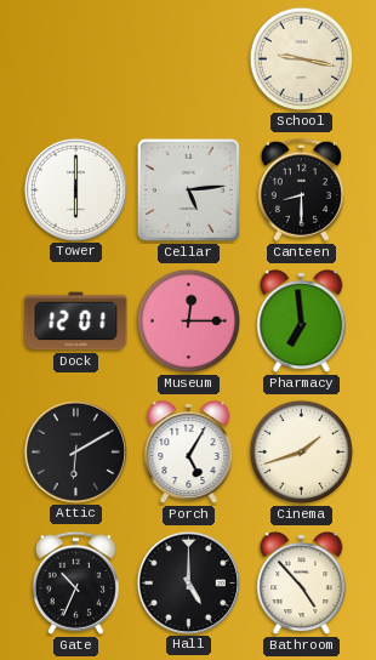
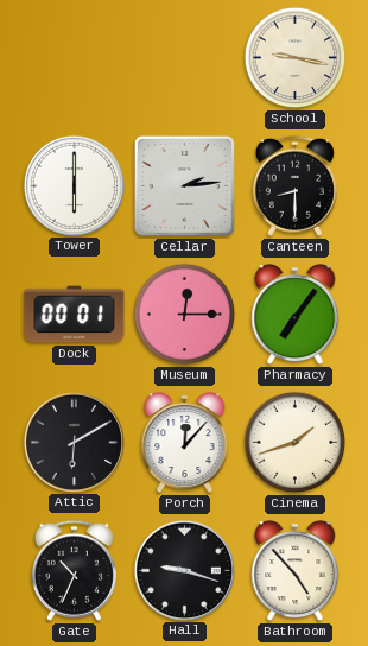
Cellar: 5:14 -> 2:14
Dock: 12:01 -> 00:01
Pharmacy: 6:59 -> 7:06
Porch: 5:05 -> 12:07
Hall: 5:00 -> 9:18
